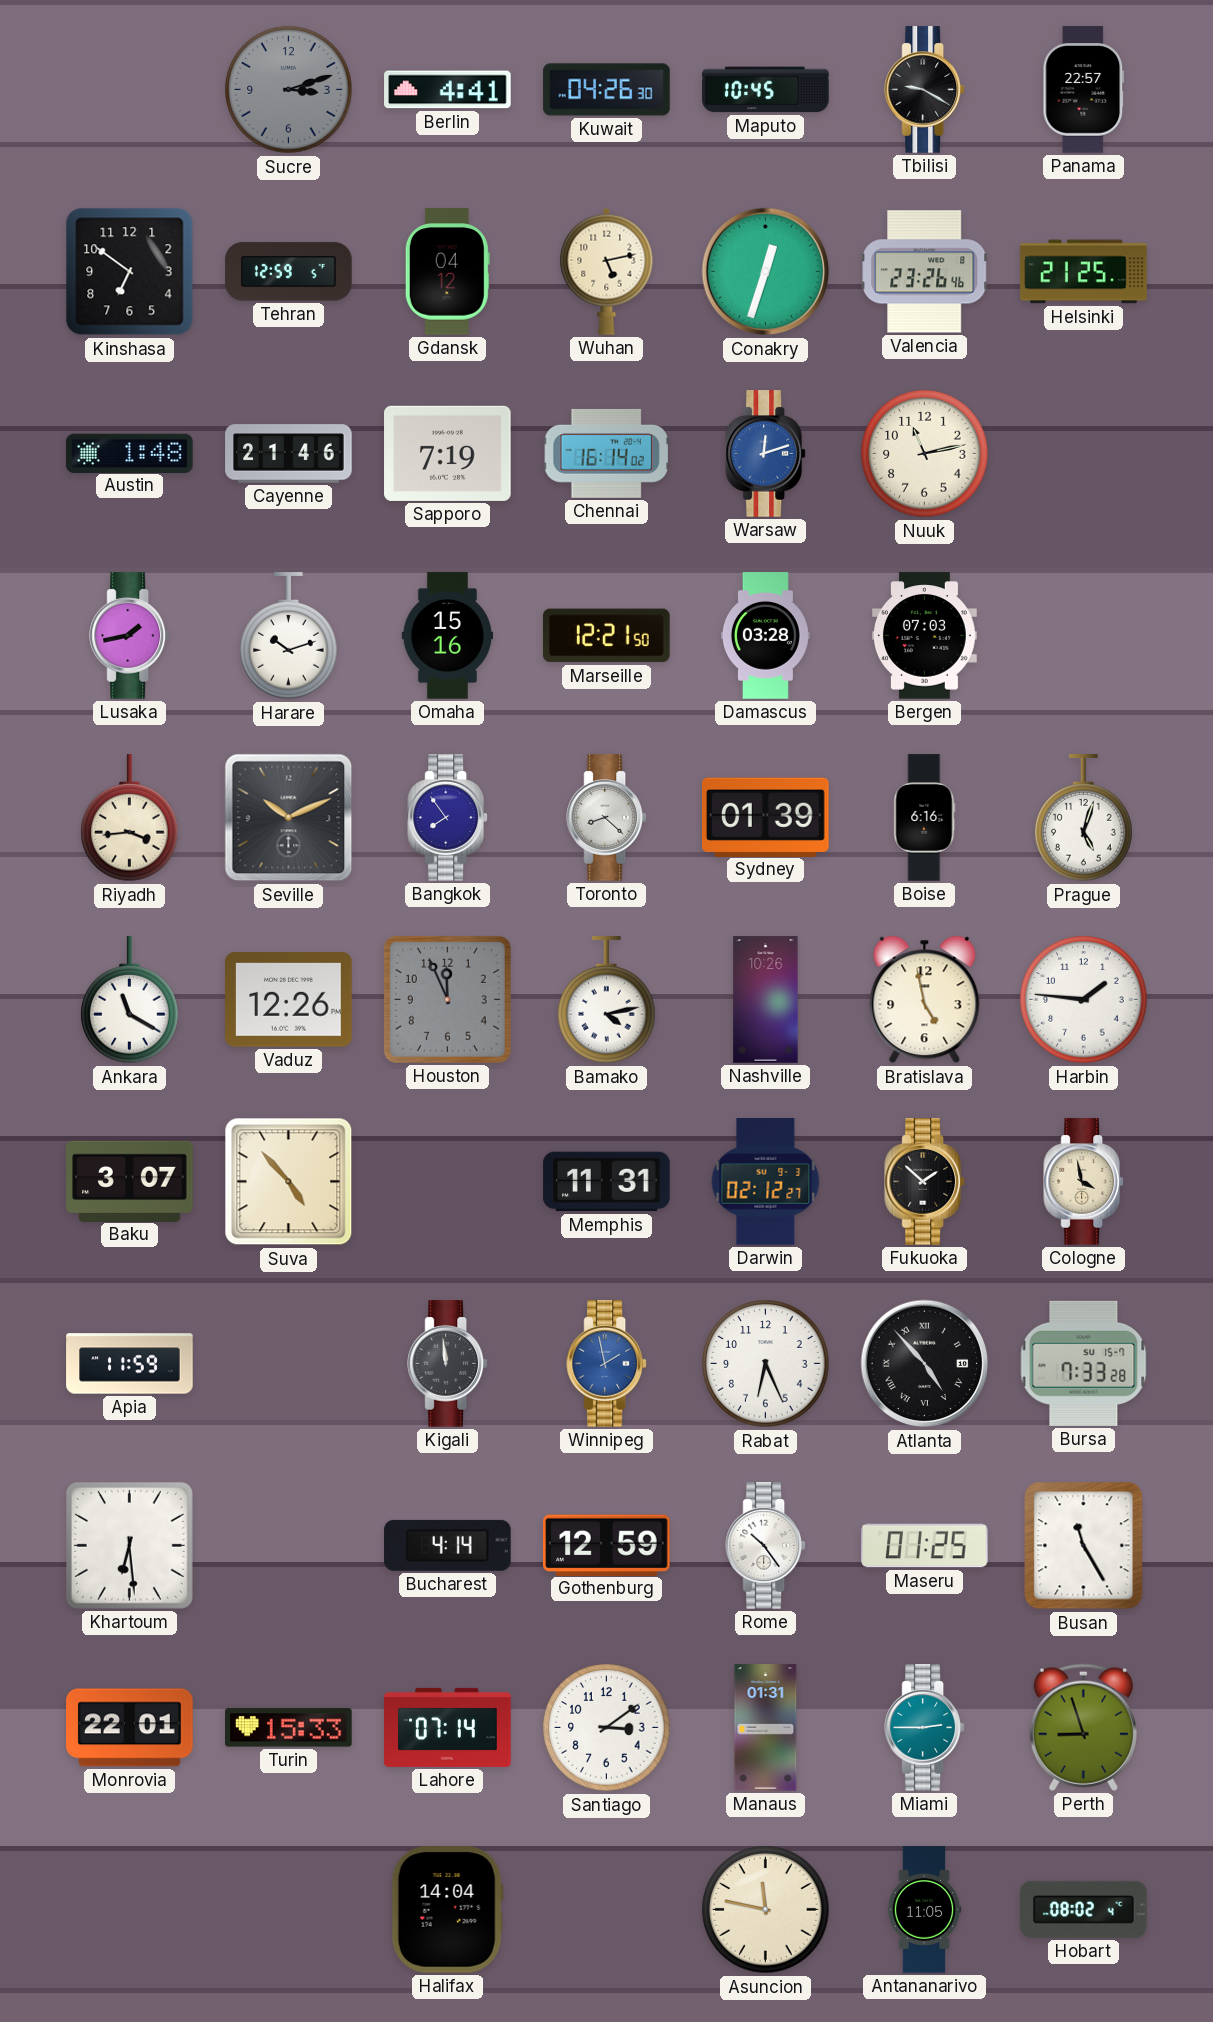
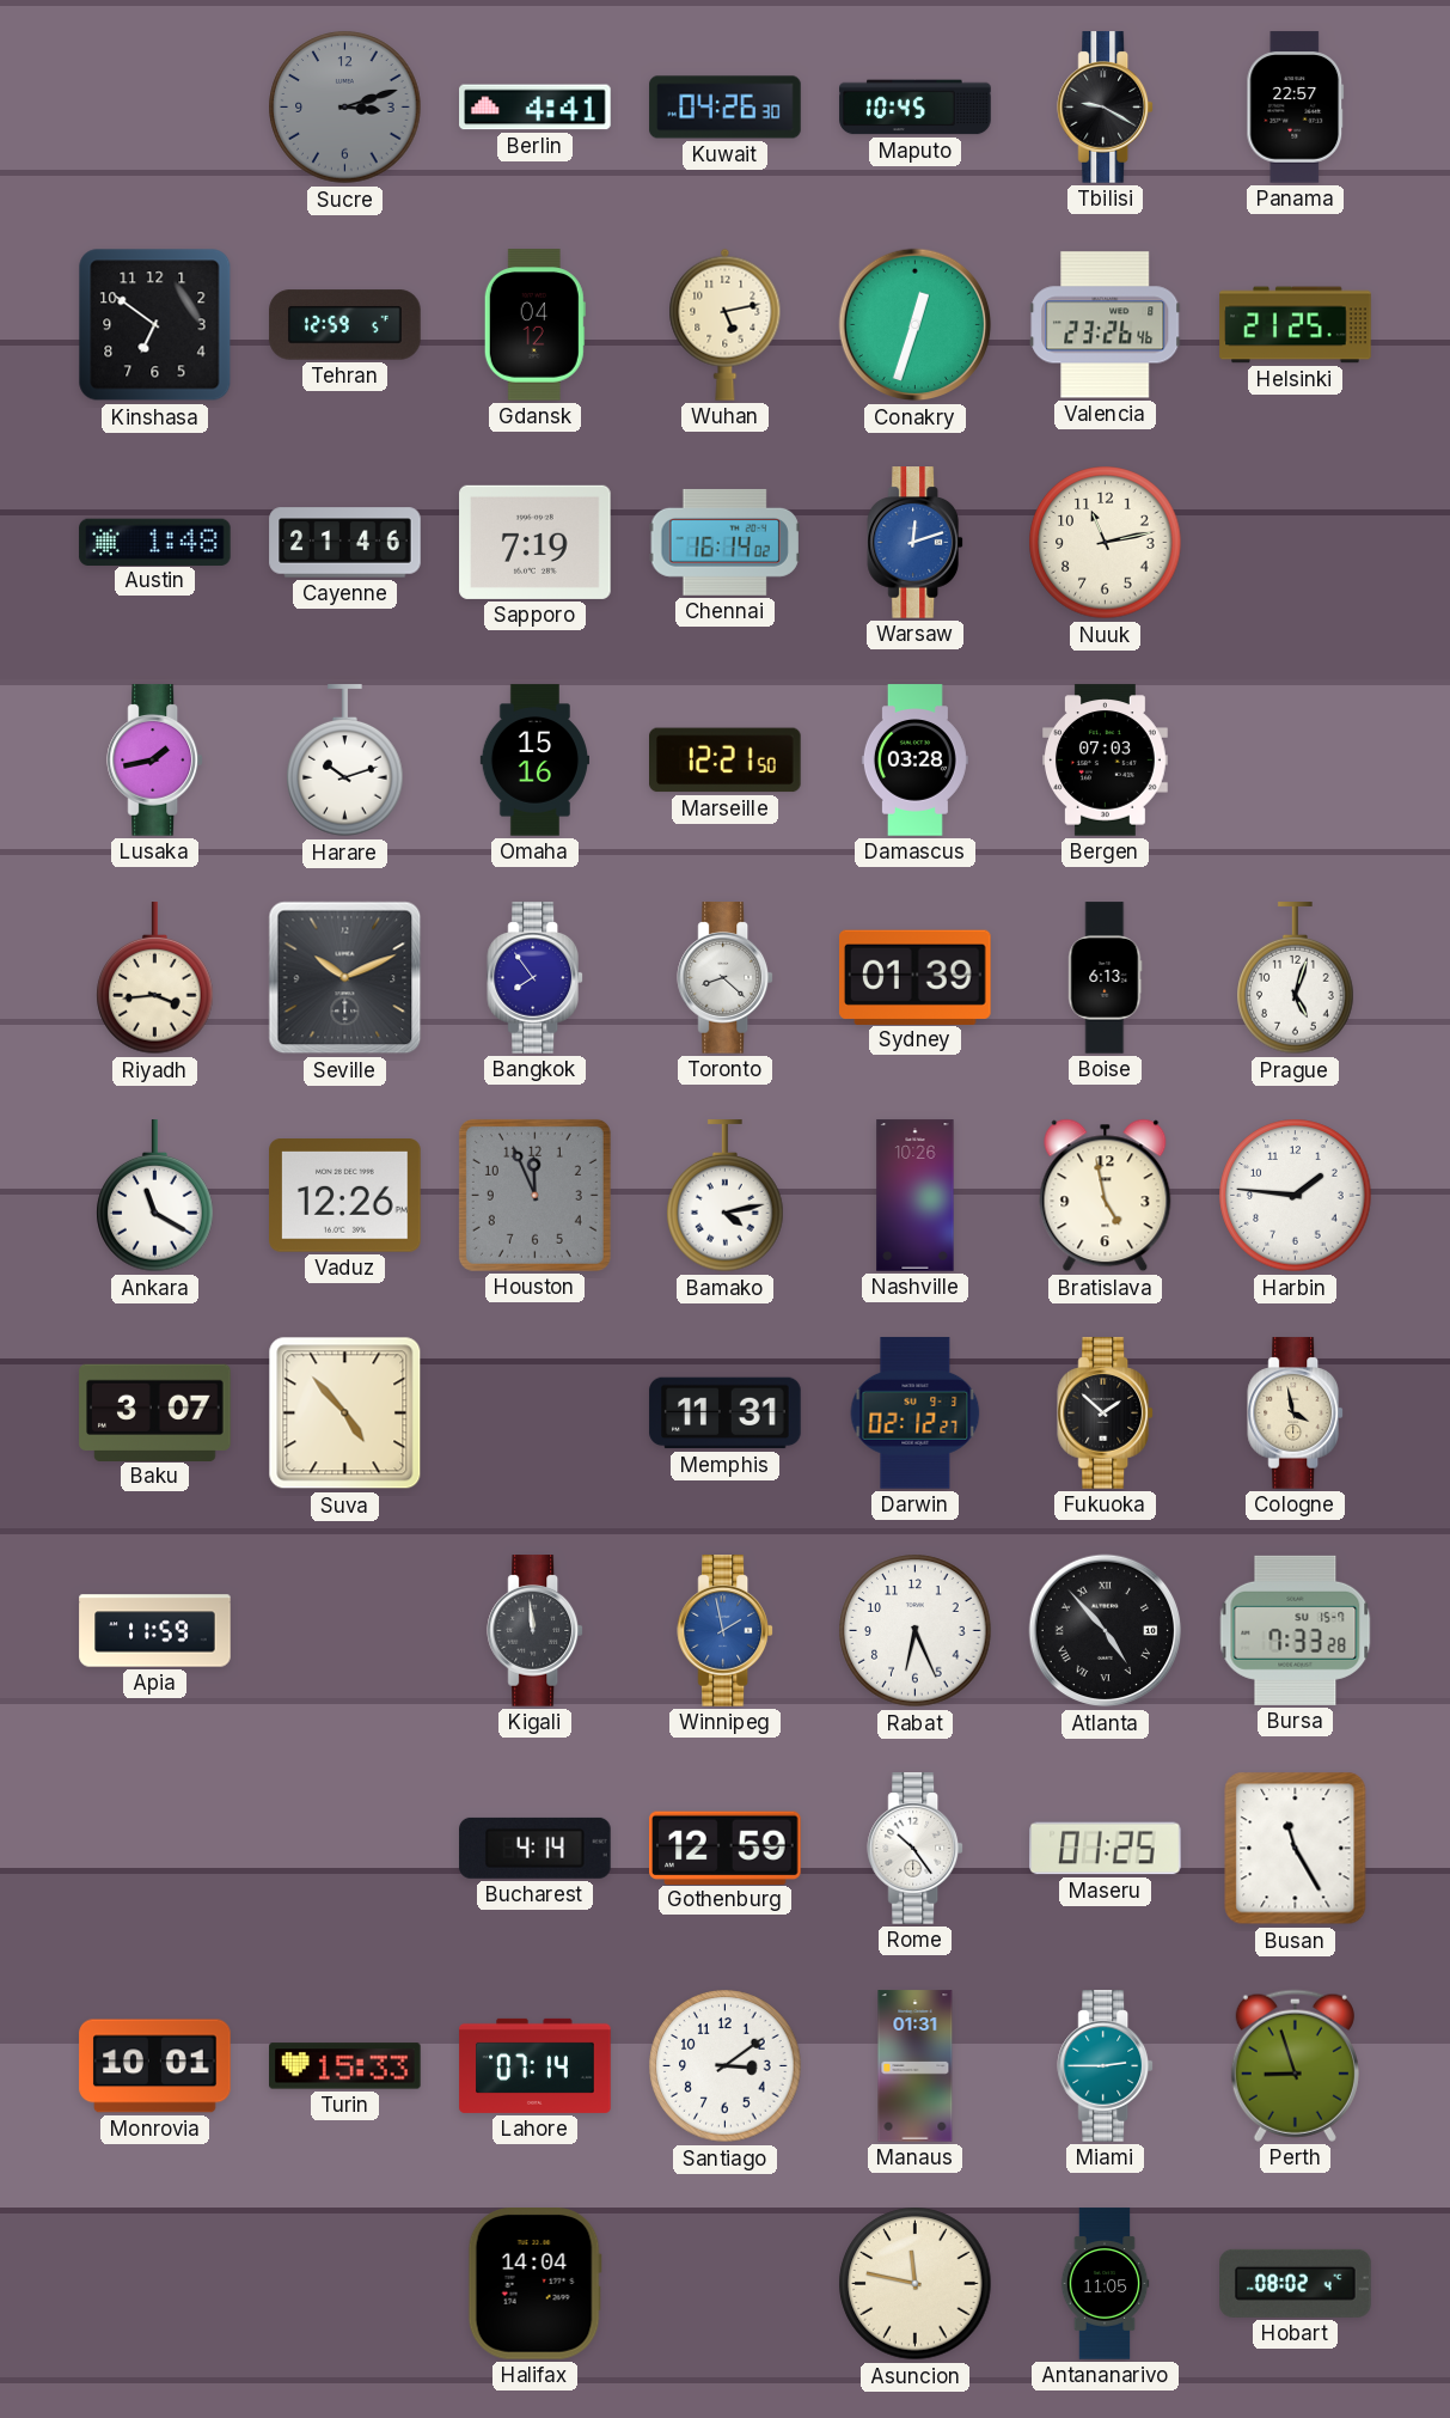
Boise: 6:16 -> 6:13
Khartoum: 6:29 -> none
Monrovia: 22:01 -> 10:01
